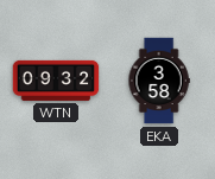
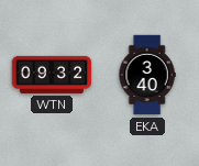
EKA: 3:58 -> 3:40
